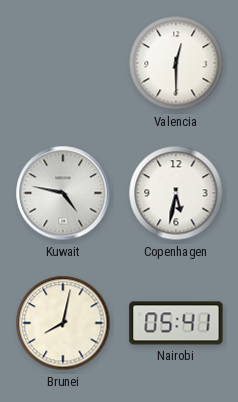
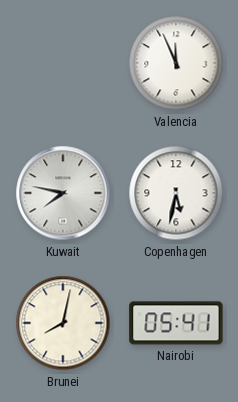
Valencia: 12:30 -> 11:56
Kuwait: 4:47 -> 7:47
